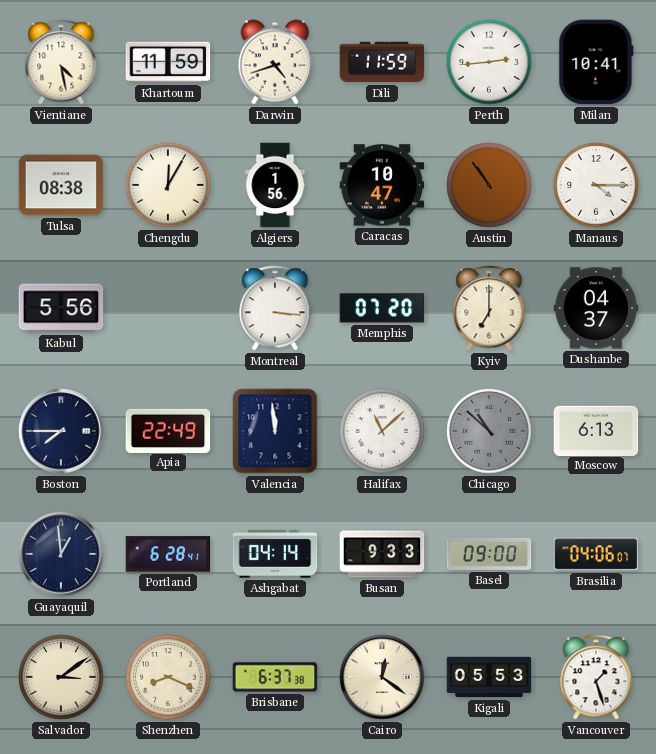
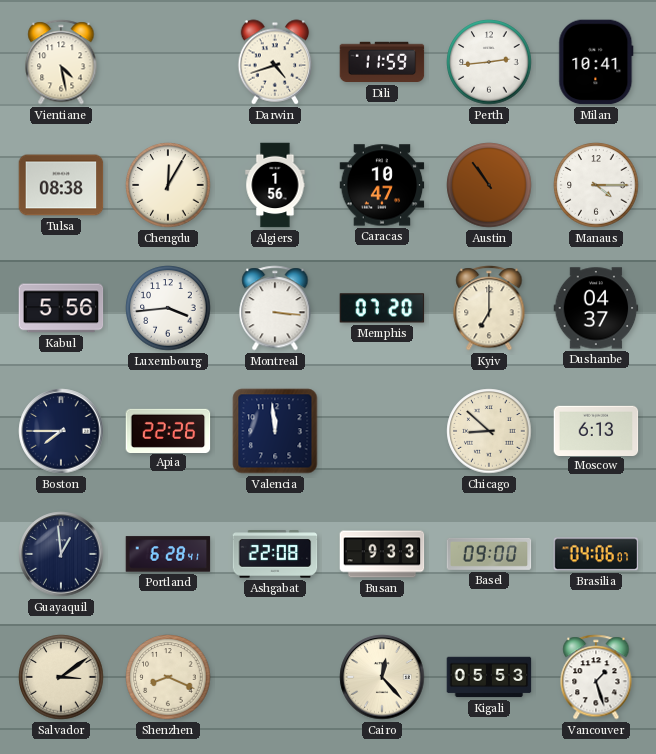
Khartoum: 11:59 -> none
Luxembourg: none -> 3:44
Apia: 22:49 -> 22:26
Halifax: 11:08 -> none
Chicago: 10:52 -> 8:52
Chicago dial: grey -> cream
Ashgabat: 04:14 -> 22:08
Brisbane: 6:37 -> none
Cairo: 12:21 -> 12:23
